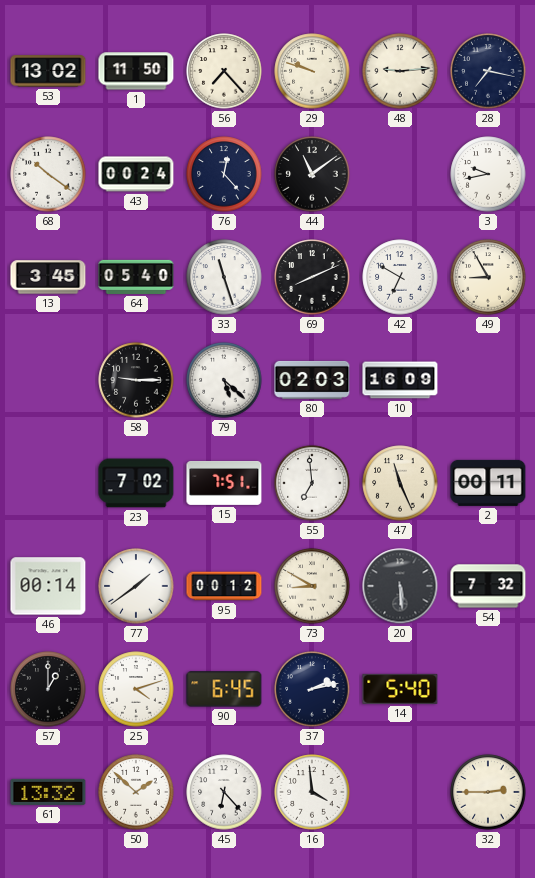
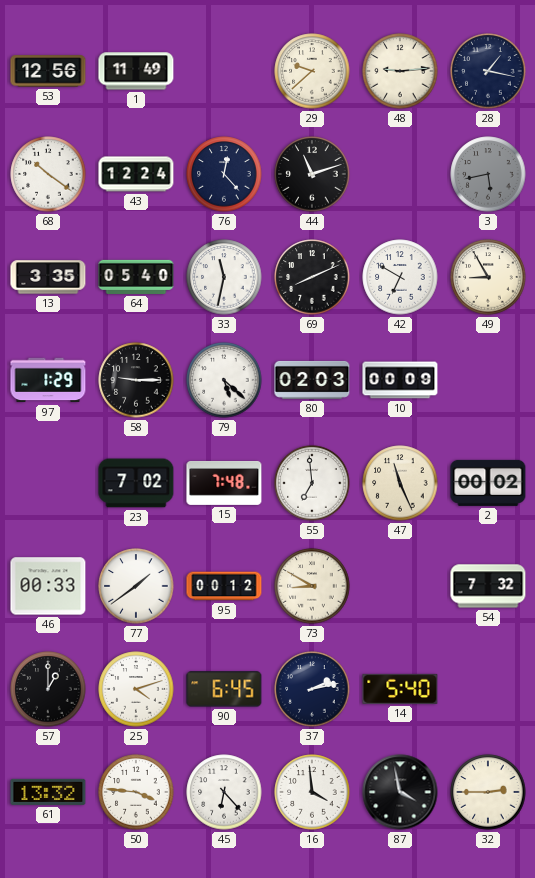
53: 13:02 -> 12:56
1: 11:50 -> 11:49
56: 7:23 -> none
29: 9:48 -> 9:38
28: 7:17 -> 1:17
43: 00:24 -> 12:24
44: 11:09 -> 11:12
3: 9:43 -> 5:43
3 dial: white -> grey
13: 3:45 -> 3:35
33: 11:27 -> 11:32
97: none -> 1:29
10: 16:09 -> 00:09
15: 7:51 -> 7:48
2: 00:11 -> 00:02
46: 00:14 -> 00:33
20: 5:29 -> none
50: 1:52 -> 3:46
87: none -> 3:58
